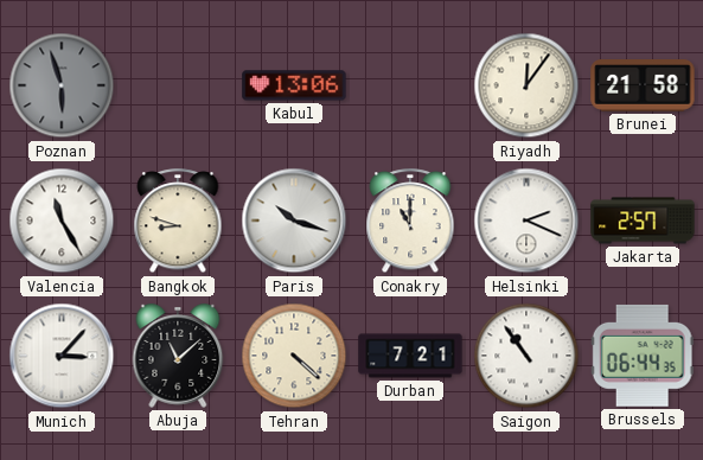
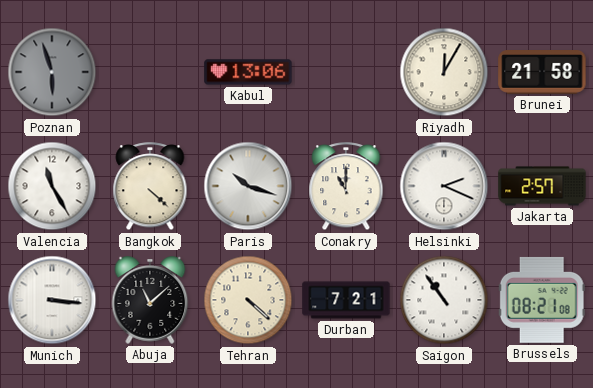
Riyadh: 12:06 -> 12:05
Bangkok: 8:48 -> 4:22
Munich: 3:07 -> 3:16
Brussels: 06:44 -> 08:21
